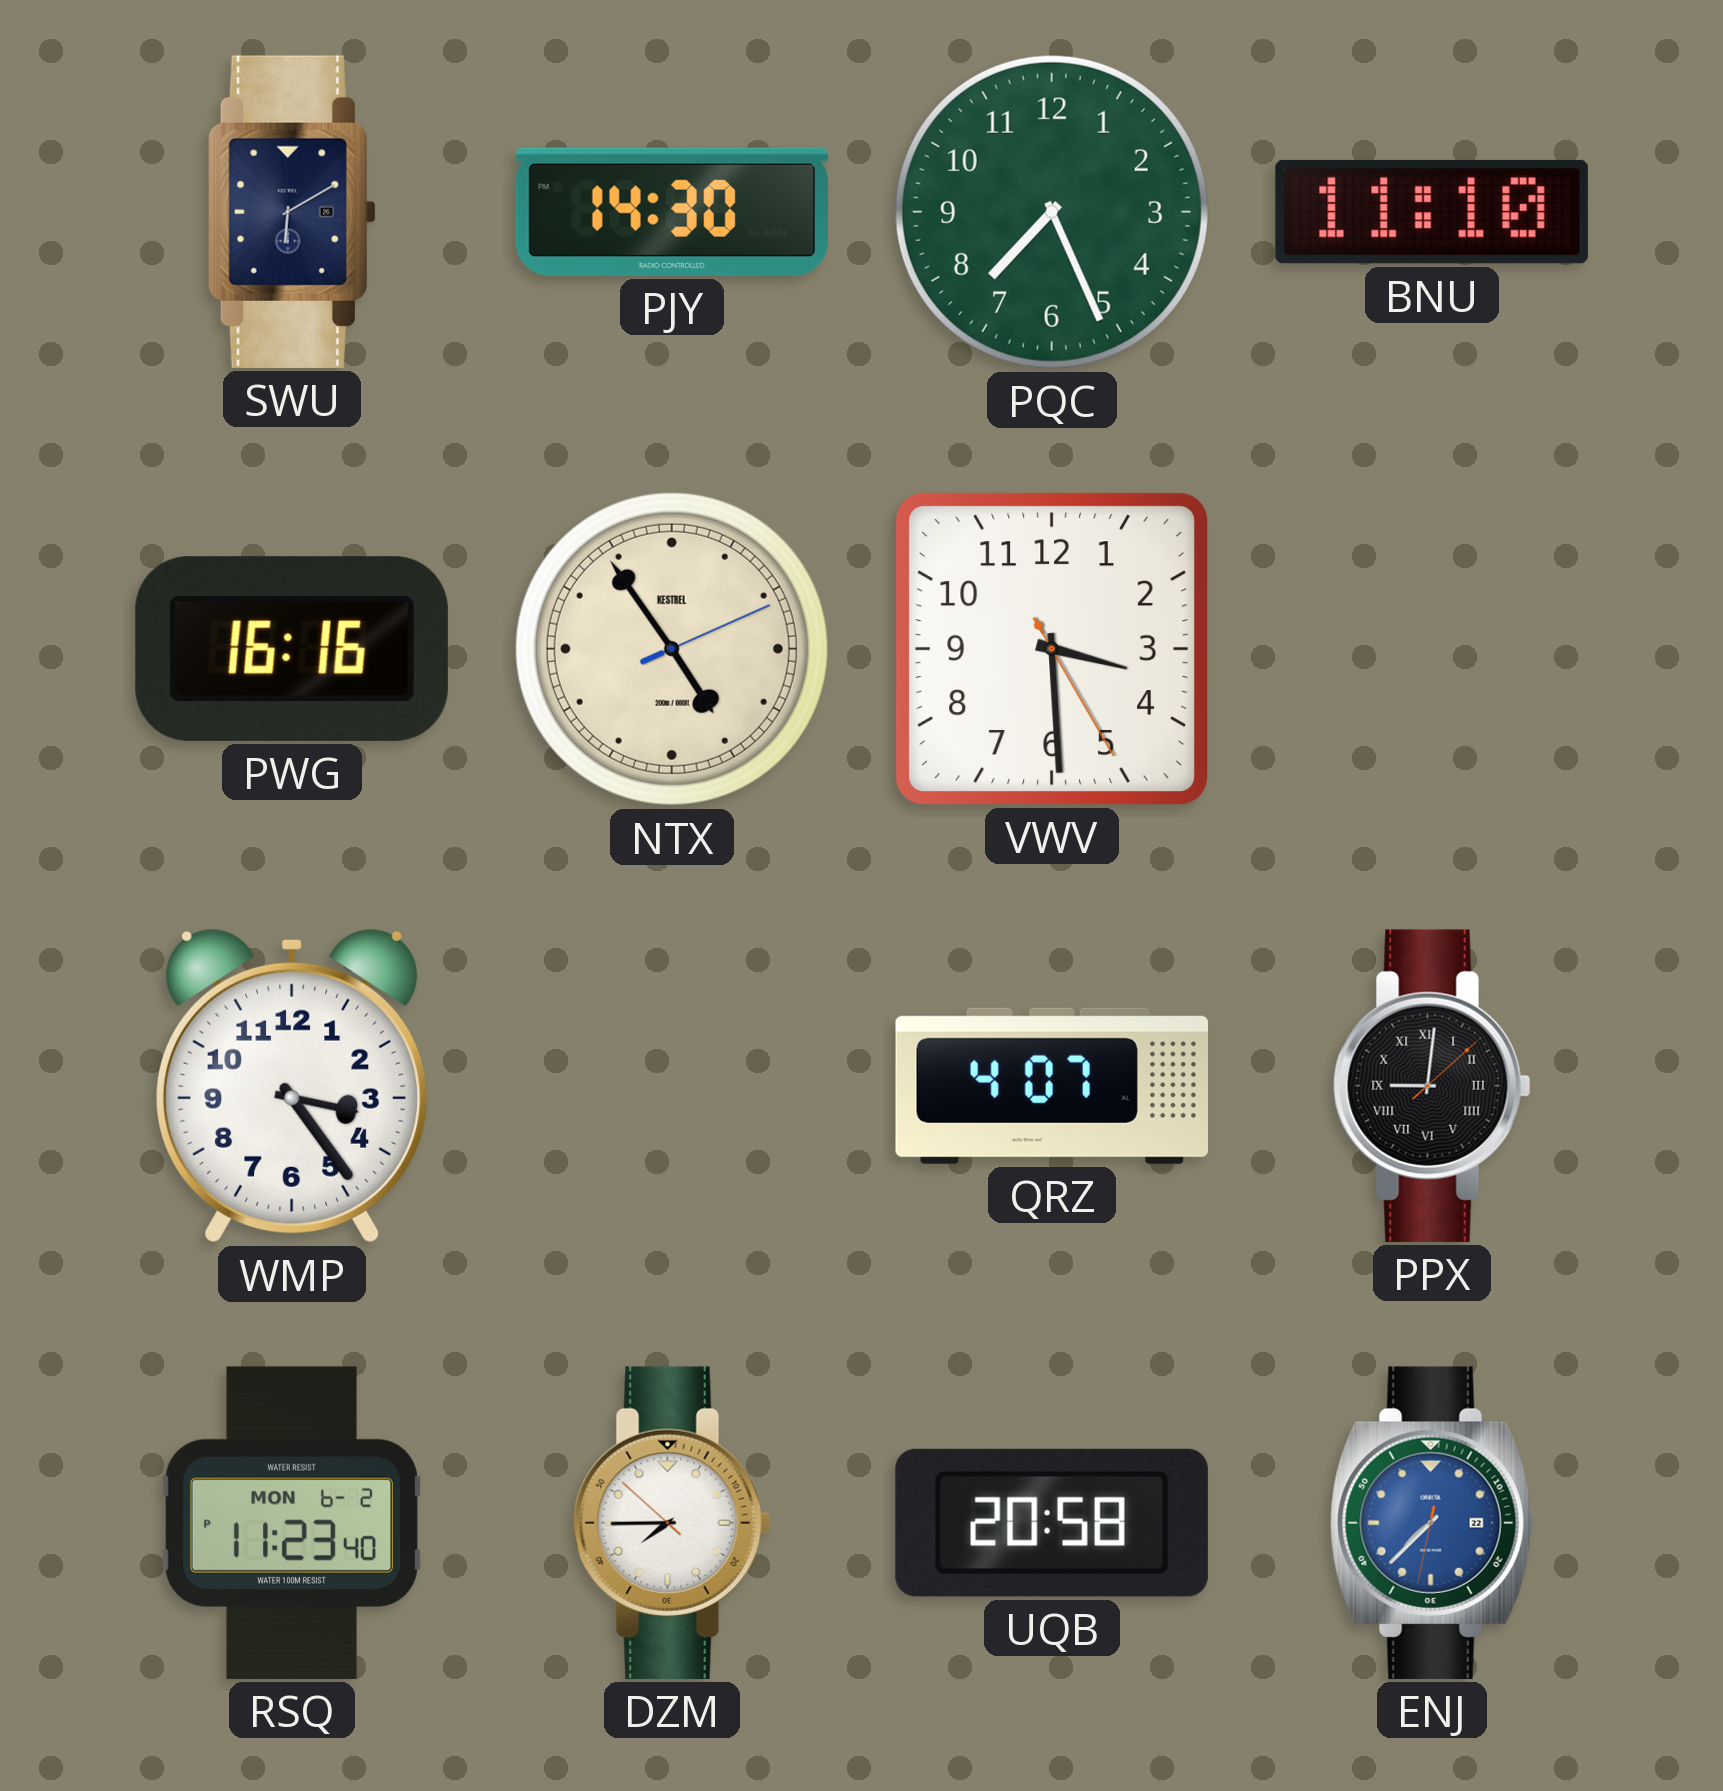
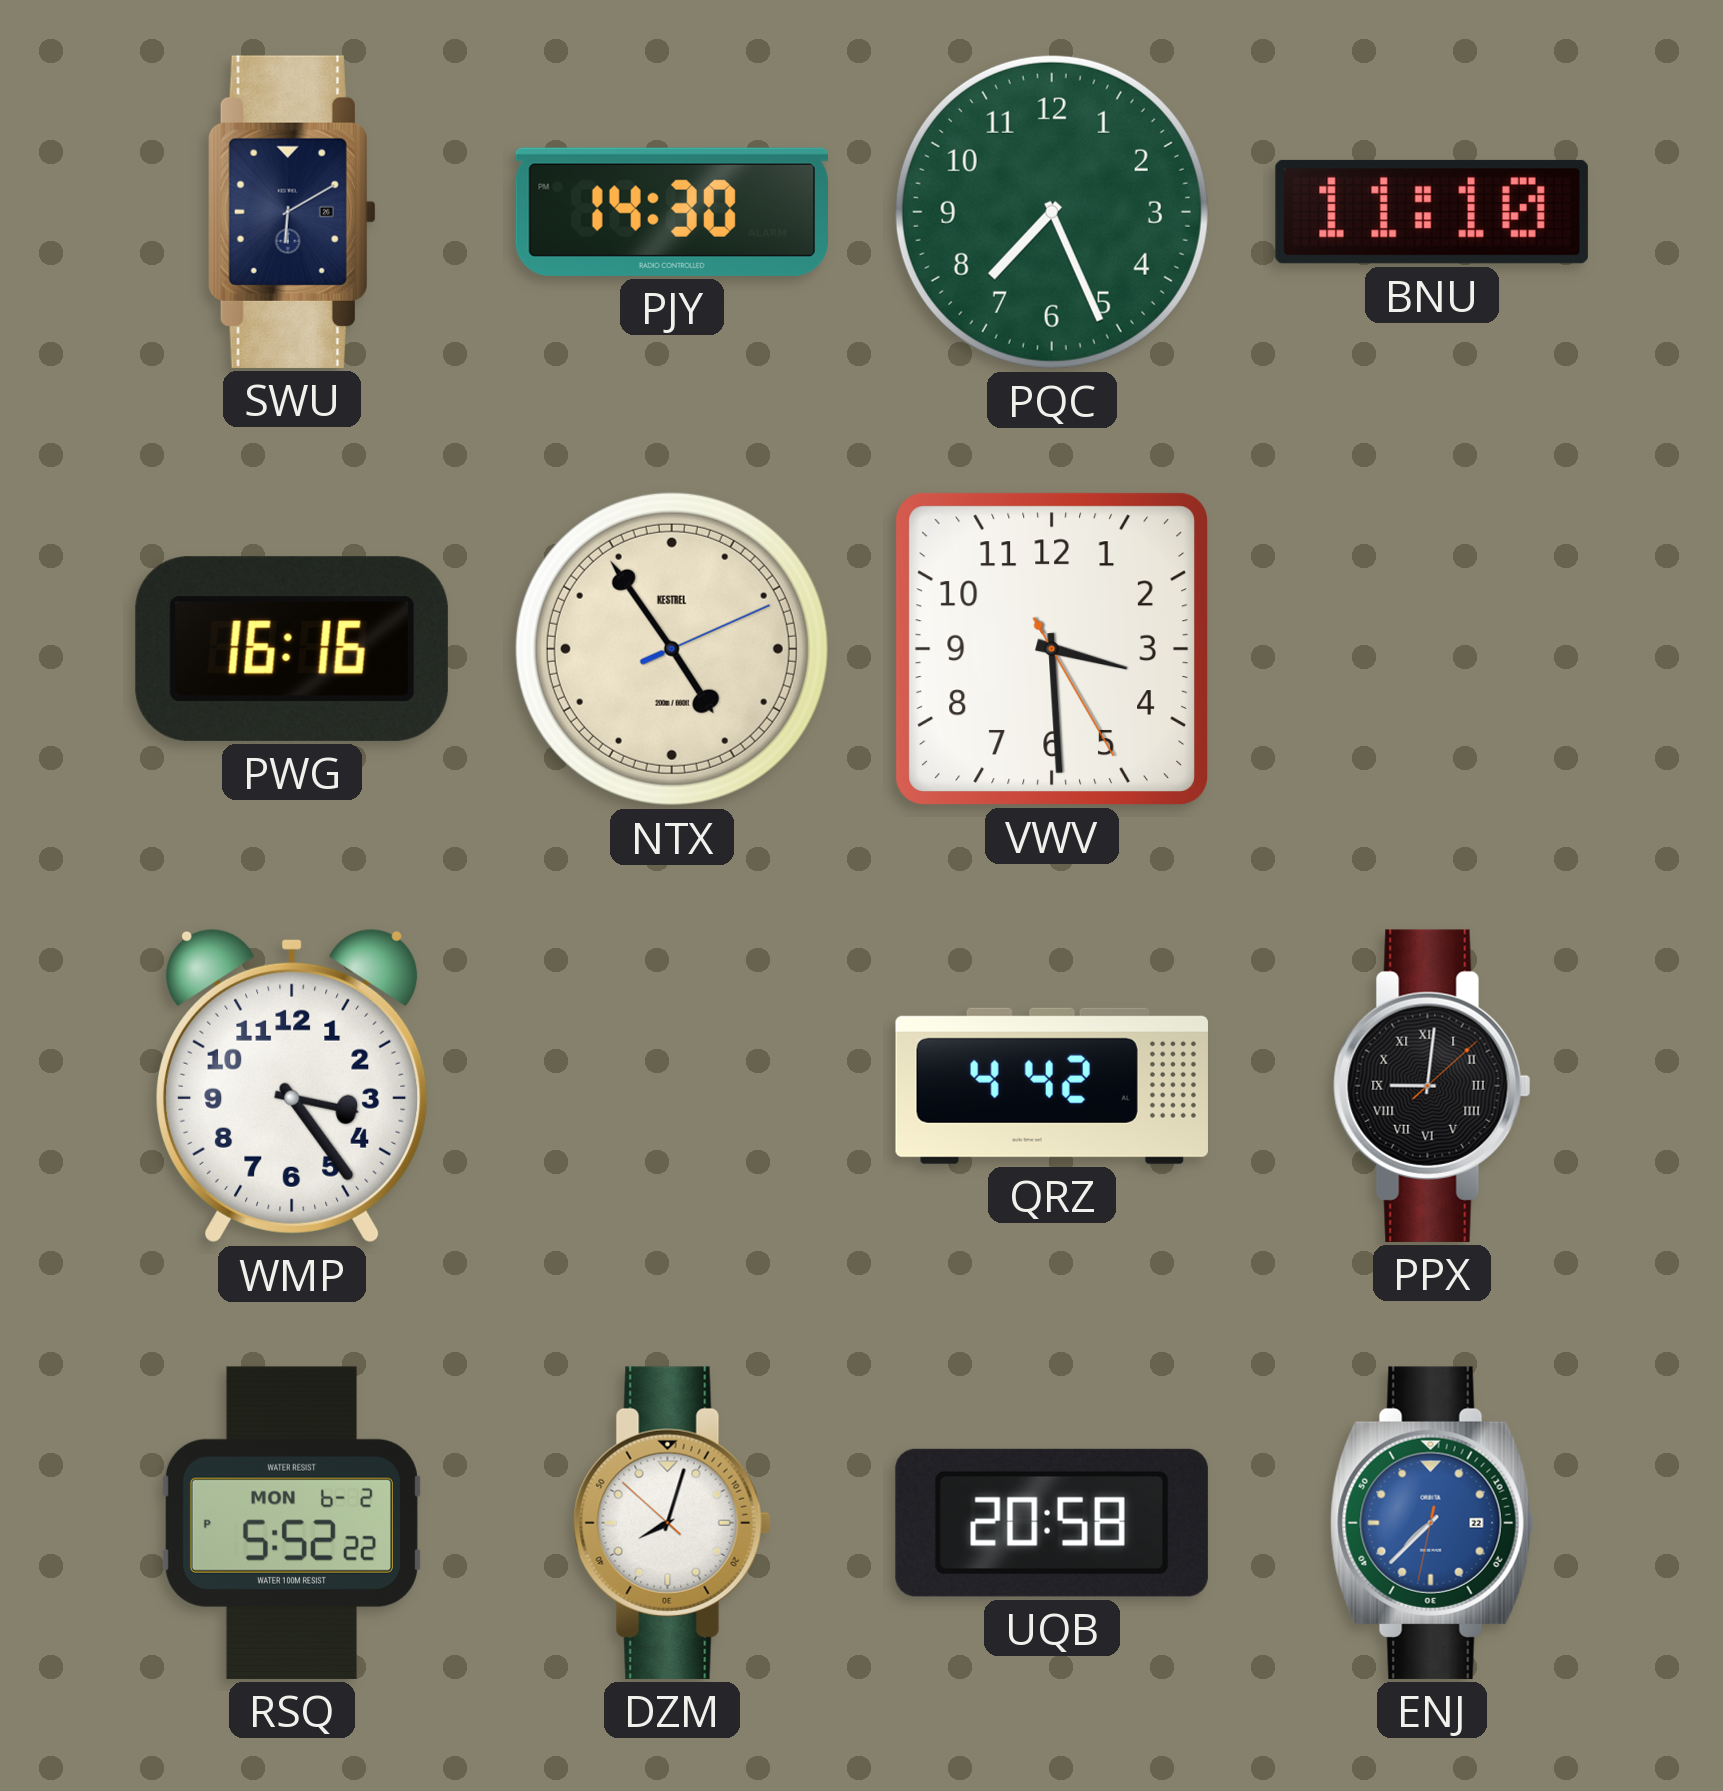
QRZ: 4:07 -> 4:42
RSQ: 11:23 -> 5:52
DZM: 7:44 -> 8:02
